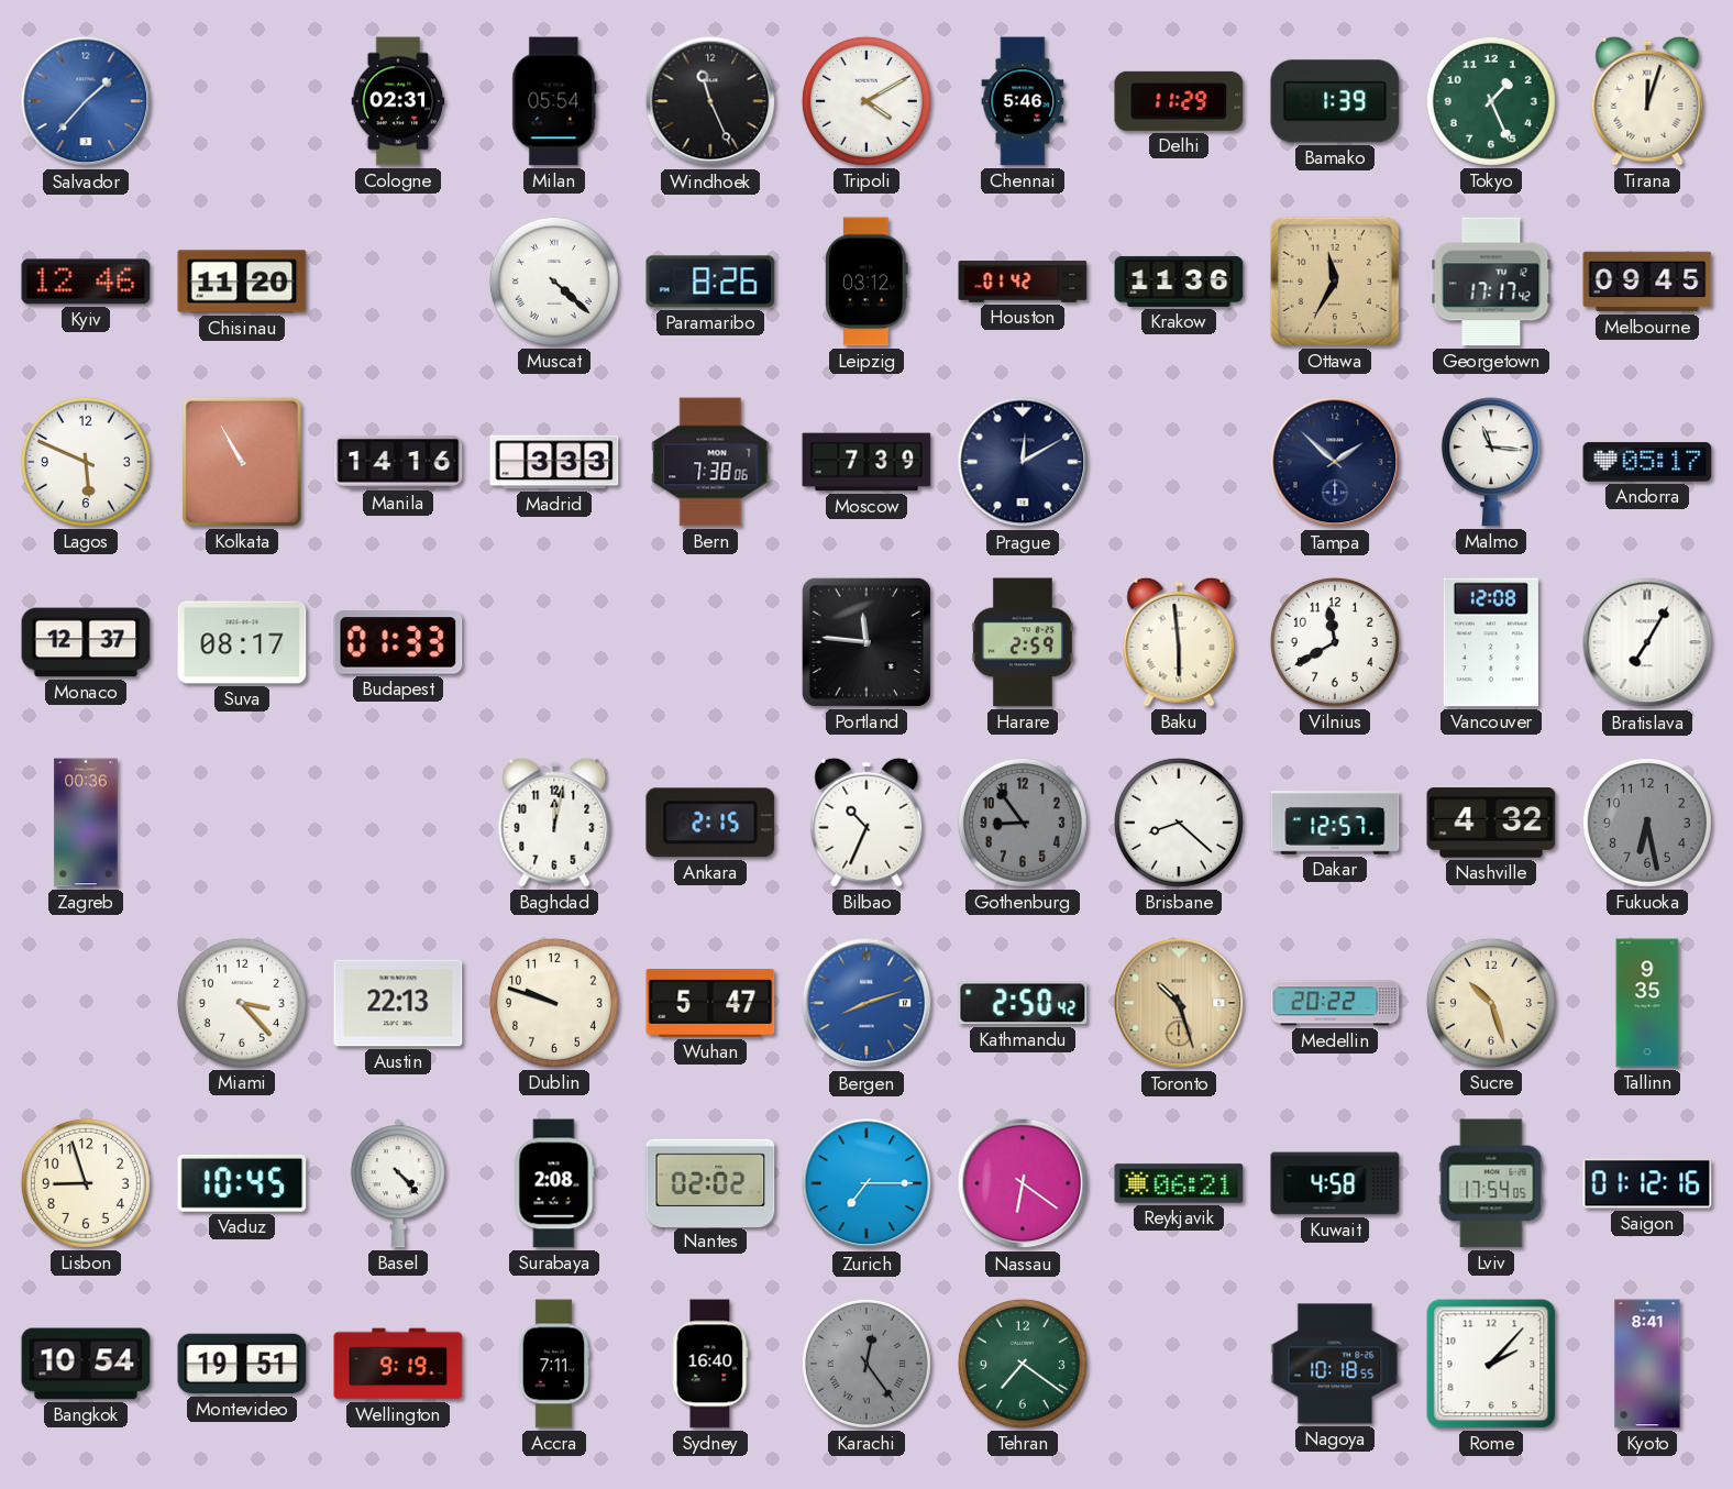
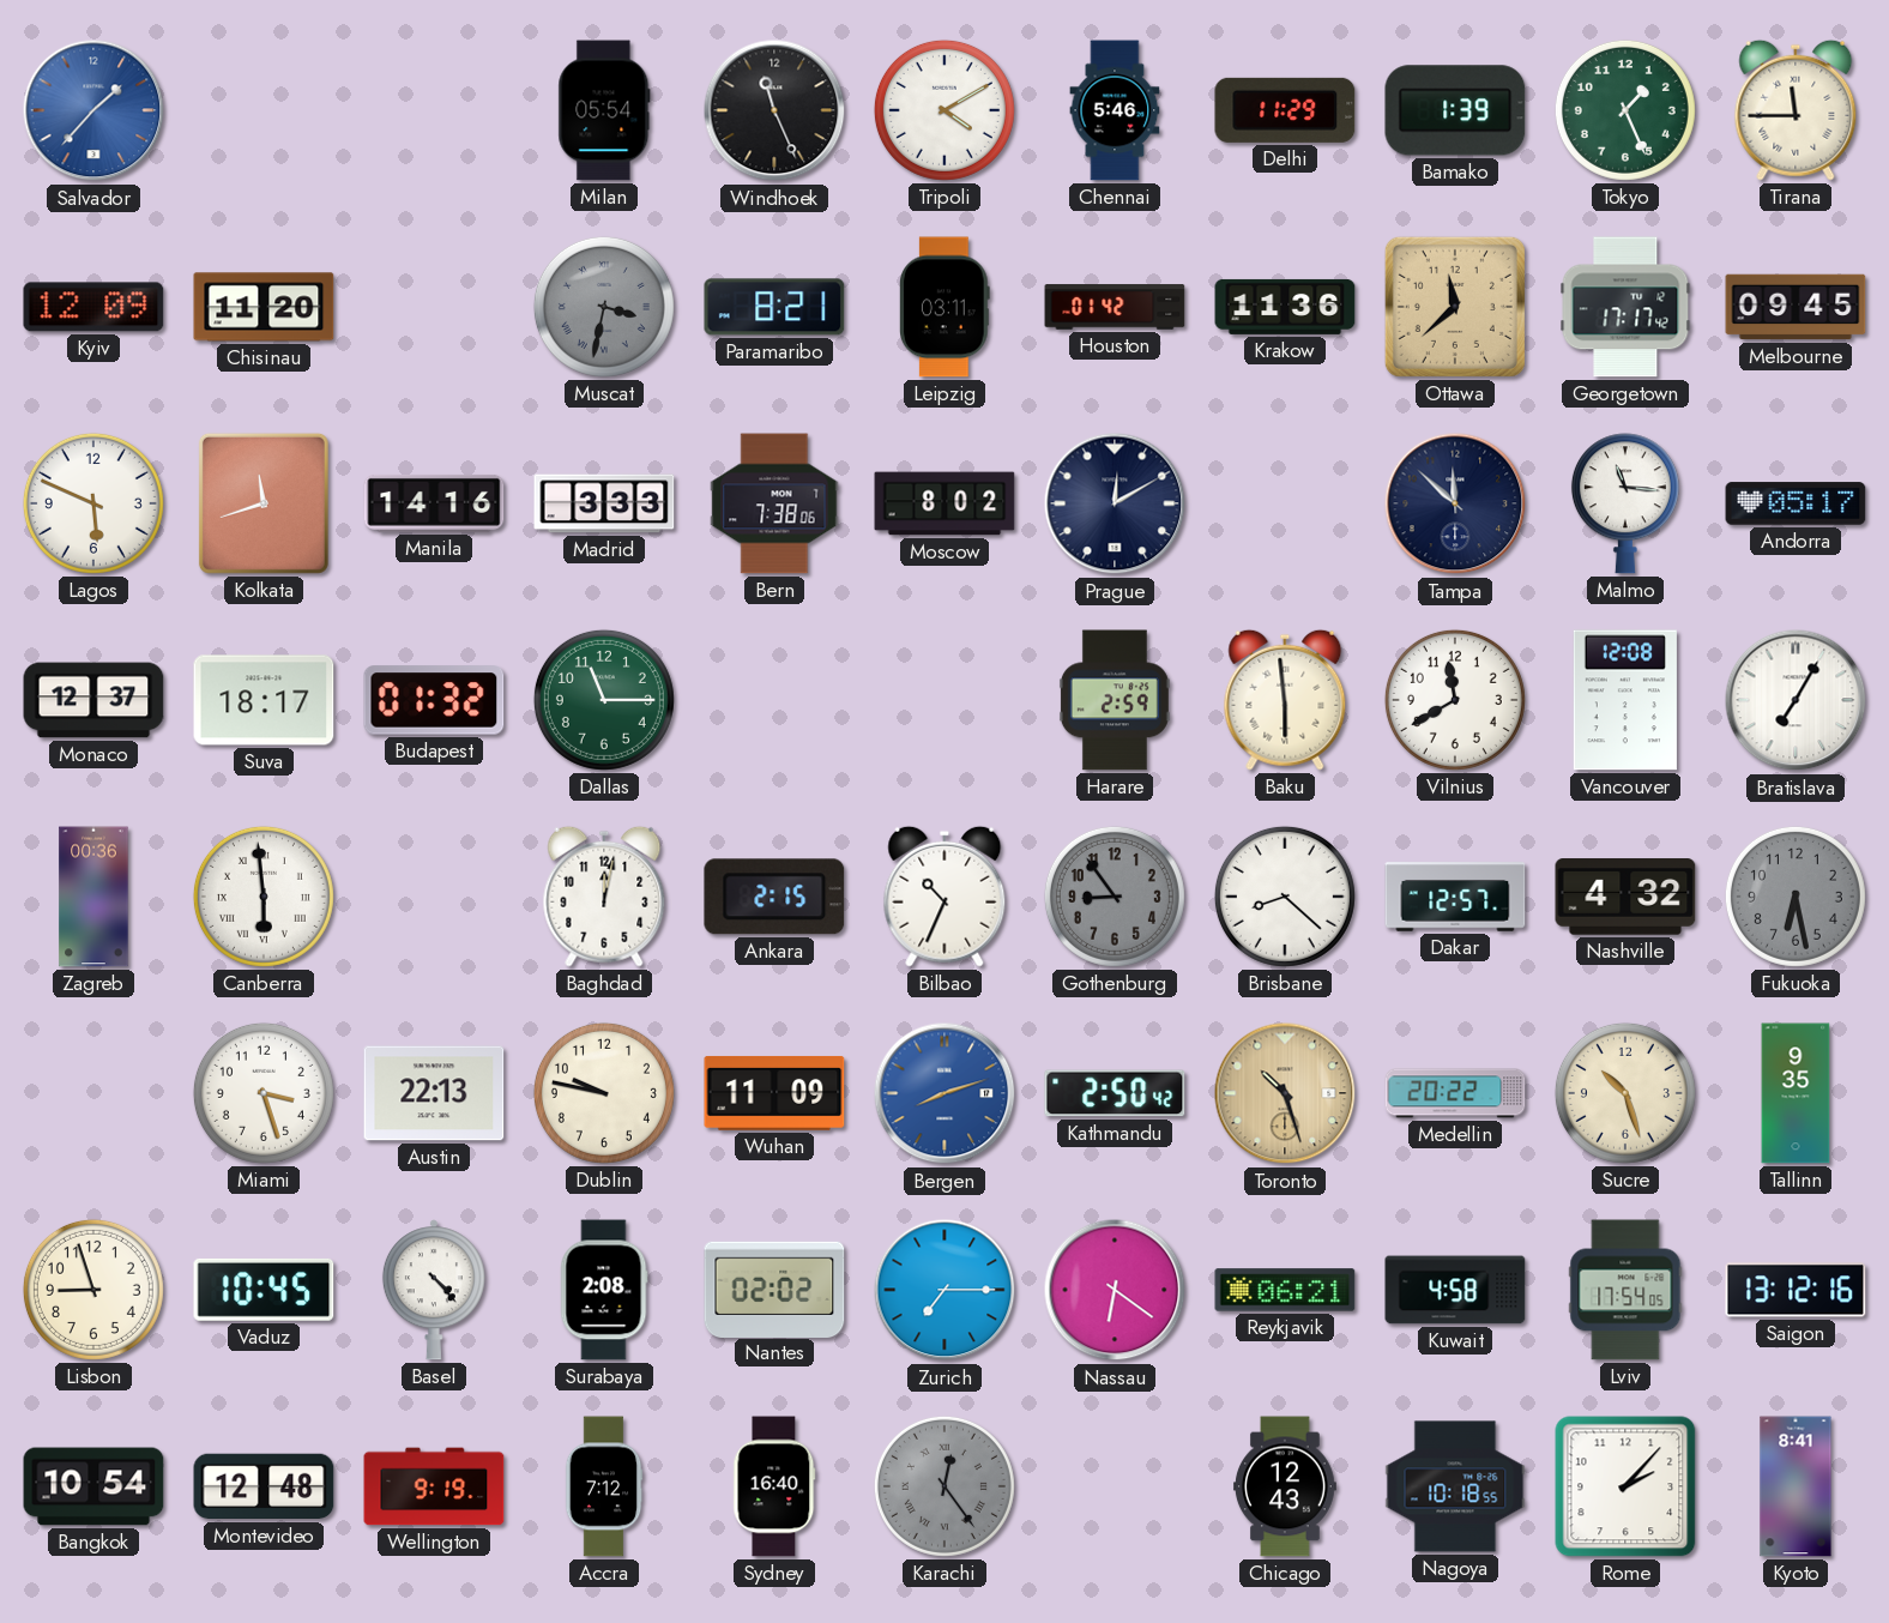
Cologne: 02:31 -> none
Tirana: 12:03 -> 11:45
Kyiv: 12:46 -> 12:09
Muscat: 4:22 -> 3:32
Muscat dial: white -> grey
Paramaribo: 8:26 -> 8:21
Leipzig: 03:12 -> 03:11
Ottawa: 11:35 -> 11:38
Kolkata: 10:55 -> 11:42
Moscow: 7:39 -> 8:02
Tampa: 1:52 -> 11:52
Suva: 08:17 -> 18:17
Budapest: 01:33 -> 01:32
Dallas: none -> 11:15
Portland: 11:46 -> none
Canberra: none -> 5:59
Miami: 3:23 -> 3:27
Dublin: 9:48 -> 9:47
Wuhan: 5:47 -> 11:09
Saigon: 01:12 -> 13:12
Montevideo: 19:51 -> 12:48
Accra: 7:11 -> 7:12
Tehran: 7:21 -> none
Chicago: none -> 12:43
